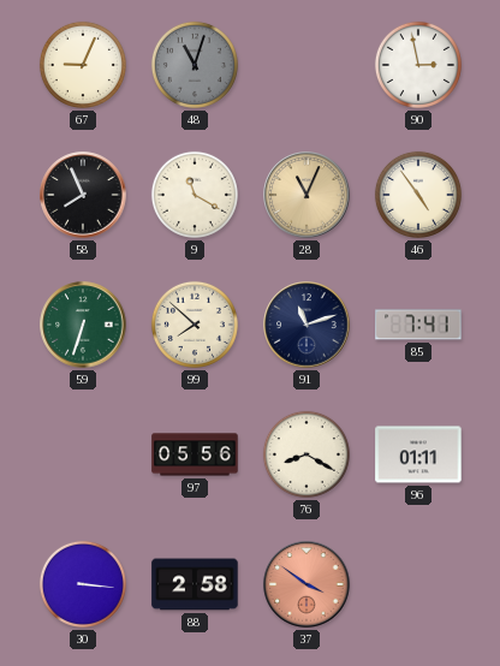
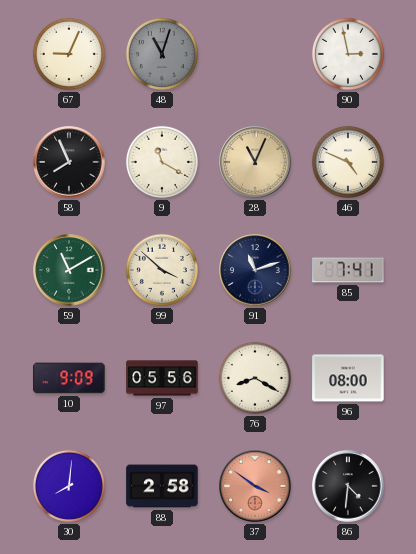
46: 4:54 -> 4:49
59: 6:33 -> 11:10
99: 7:52 -> 3:52
10: none -> 9:09
96: 01:11 -> 08:00
30: 3:16 -> 8:01
86: none -> 4:31
